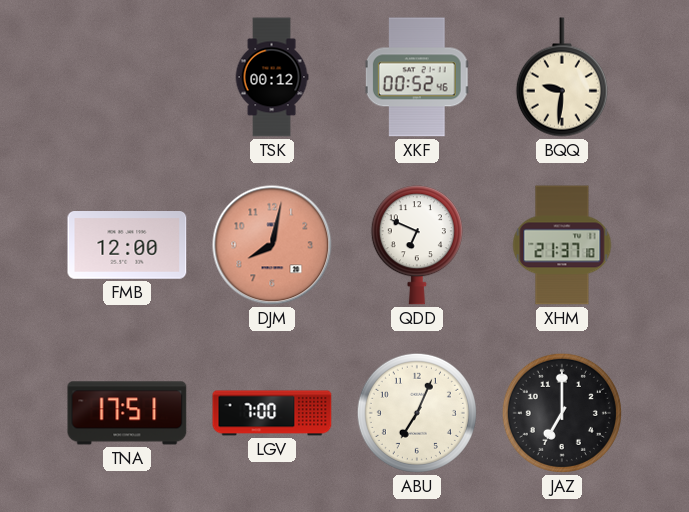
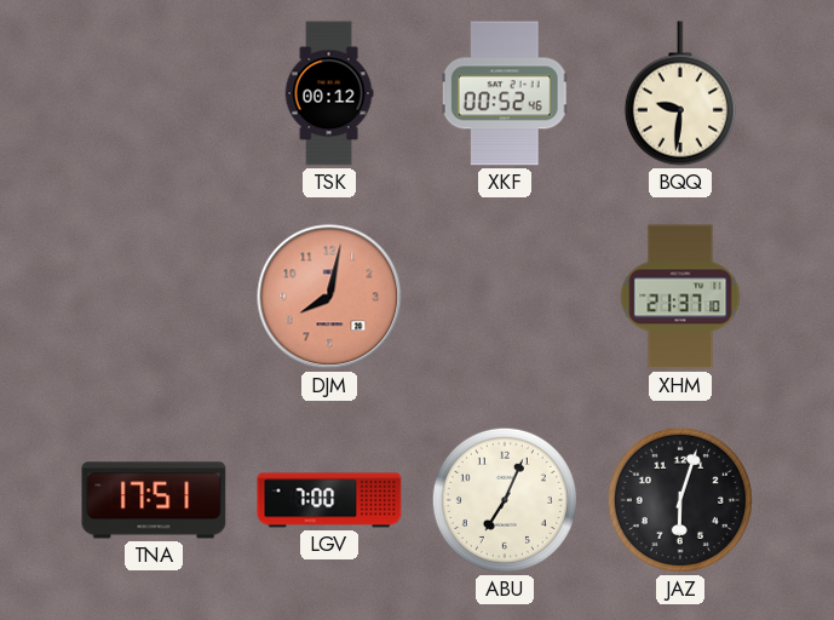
FMB: 12:00 -> none
QDD: 6:49 -> none
JAZ: 7:00 -> 6:03
